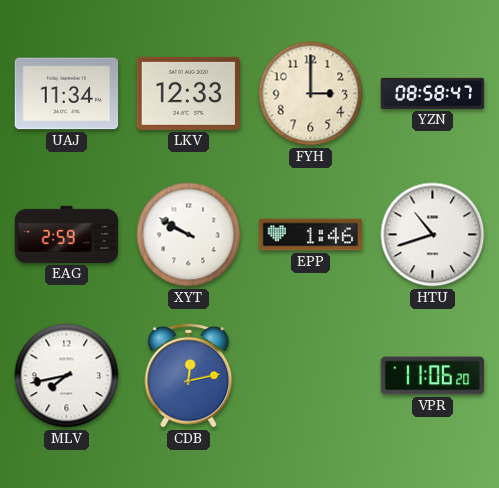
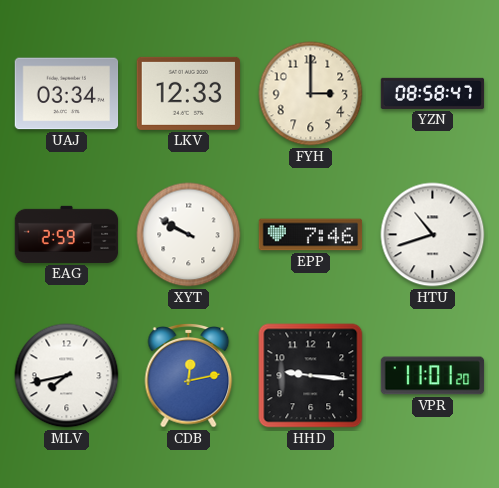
UAJ: 11:34 -> 03:34
EPP: 1:46 -> 7:46
HHD: none -> 9:16
VPR: 11:06 -> 11:01
